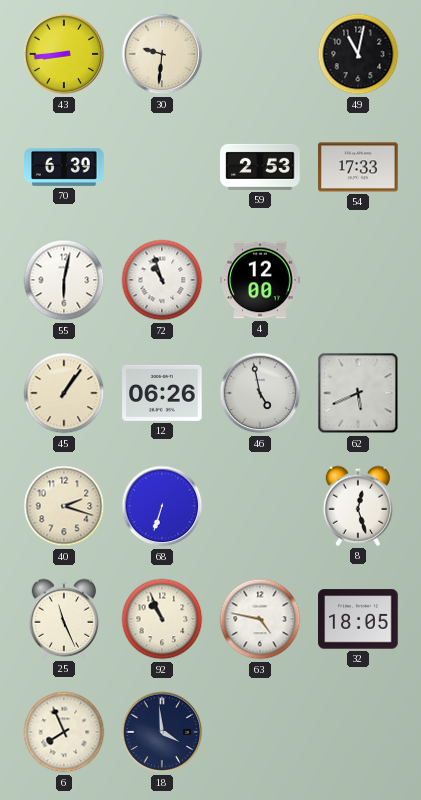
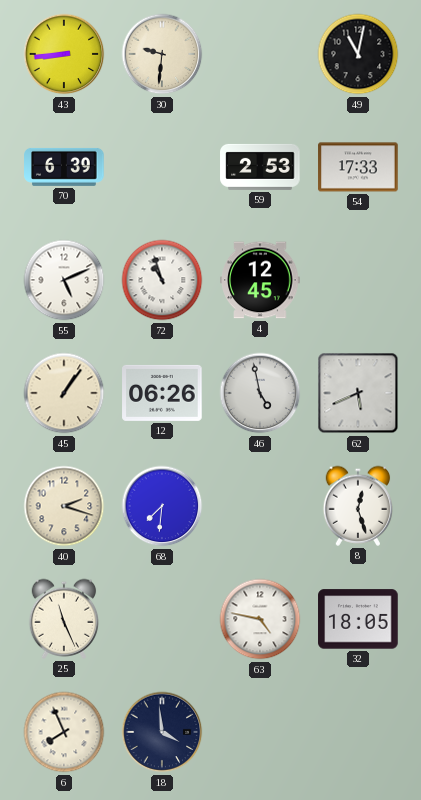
55: 6:02 -> 5:11
4: 12:00 -> 12:45
68: 6:33 -> 7:31
92: 10:56 -> none
